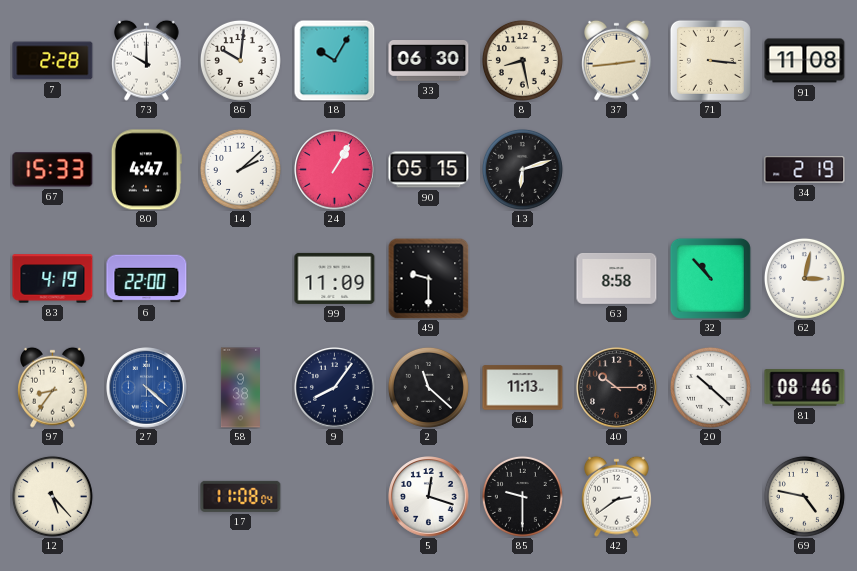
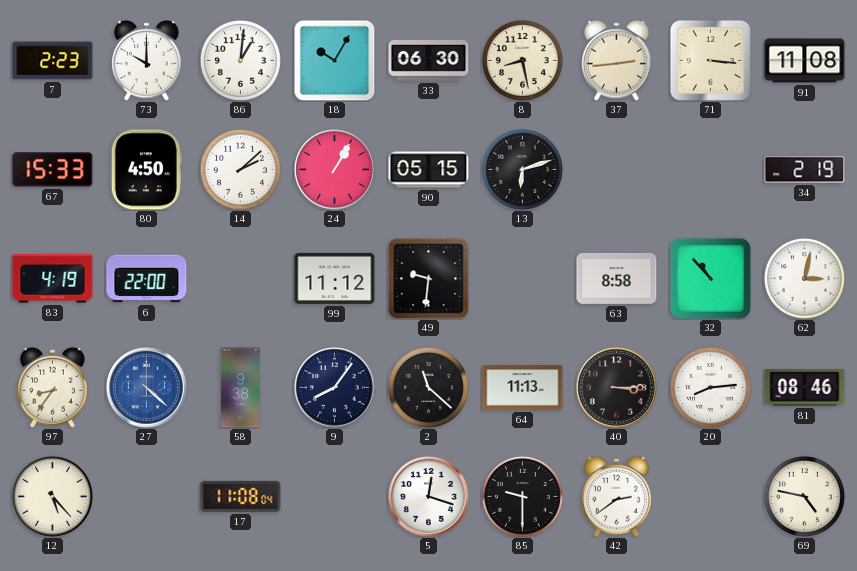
7: 2:28 -> 2:23
86: 10:01 -> 1:01
80: 4:47 -> 4:50
99: 11:09 -> 11:12
49: 9:30 -> 9:31
40: 10:15 -> 3:15
20: 10:22 -> 8:14
